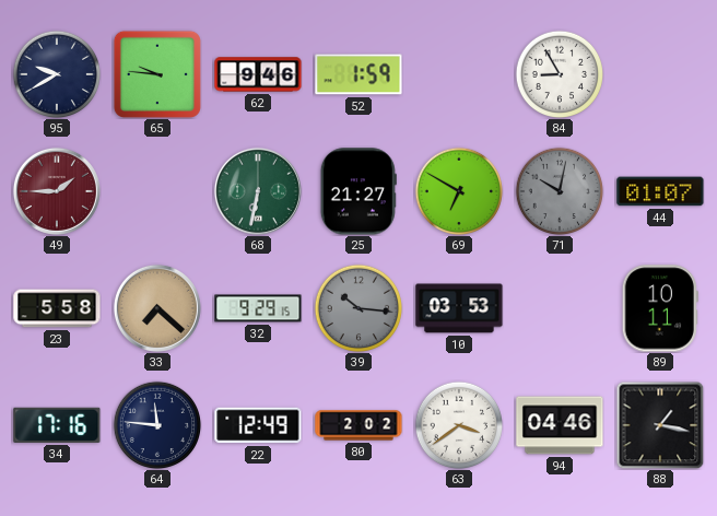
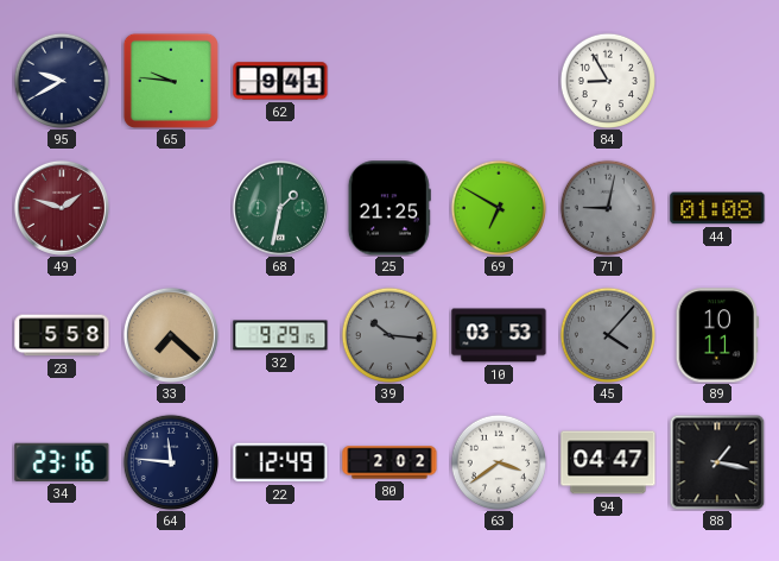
62: 9:46 -> 9:41
52: 1:59 -> none
49: 1:45 -> 1:48
68: 6:32 -> 1:32
25: 21:27 -> 21:25
71: 10:02 -> 9:02
44: 01:07 -> 01:08
45: none -> 4:07
34: 17:16 -> 23:16
94: 04:46 -> 04:47
